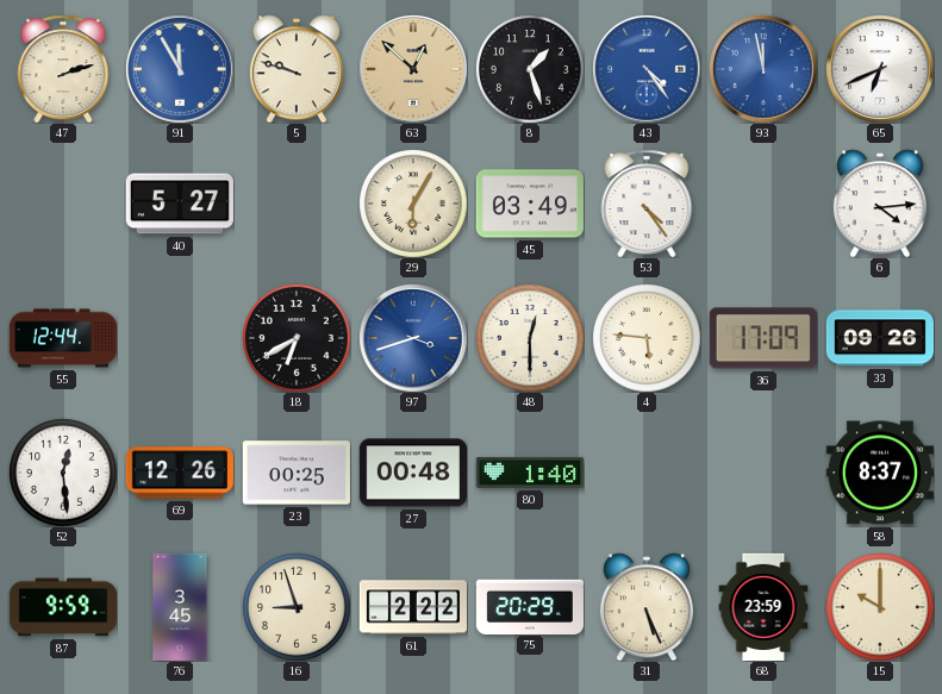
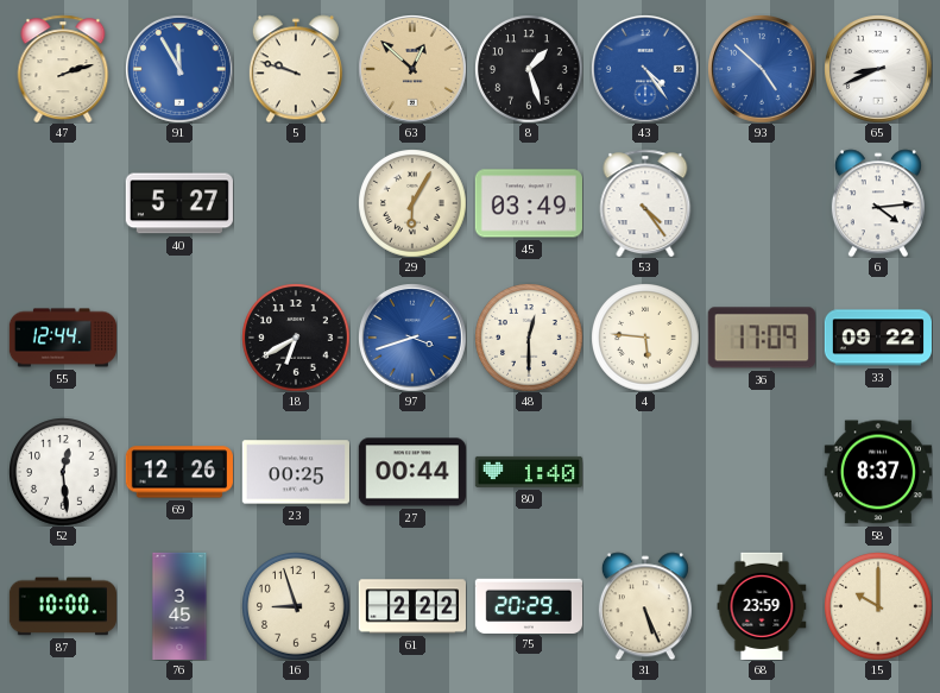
93: 11:58 -> 4:52
65: 6:41 -> 8:41
33: 09:26 -> 09:22
27: 00:48 -> 00:44
87: 9:59 -> 10:00
